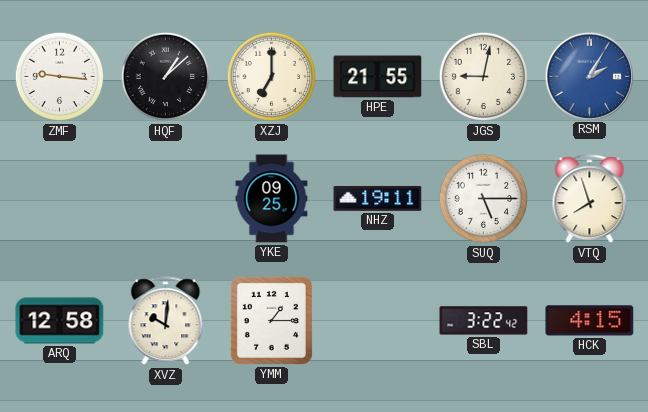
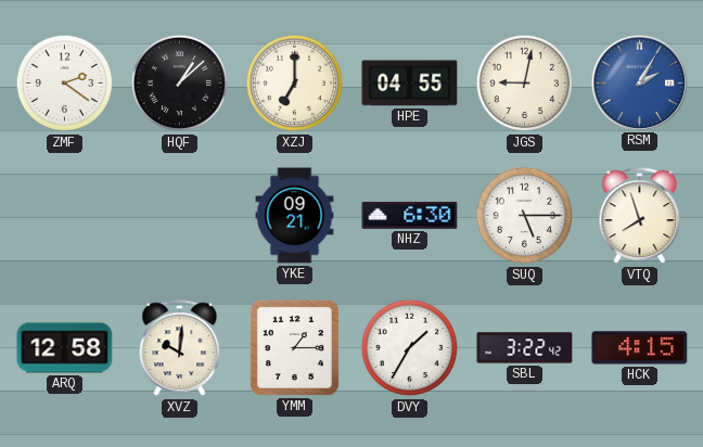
ZMF: 9:16 -> 2:21
HPE: 21:55 -> 04:55
YKE: 09:25 -> 09:21
NHZ: 19:11 -> 6:30
DVY: none -> 1:35
